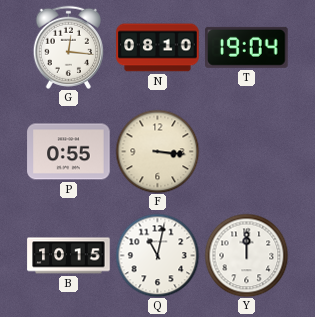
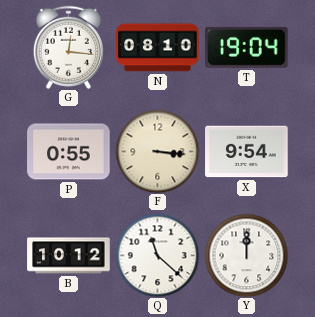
X: none -> 9:54
B: 10:15 -> 10:12
Q: 11:02 -> 11:22
